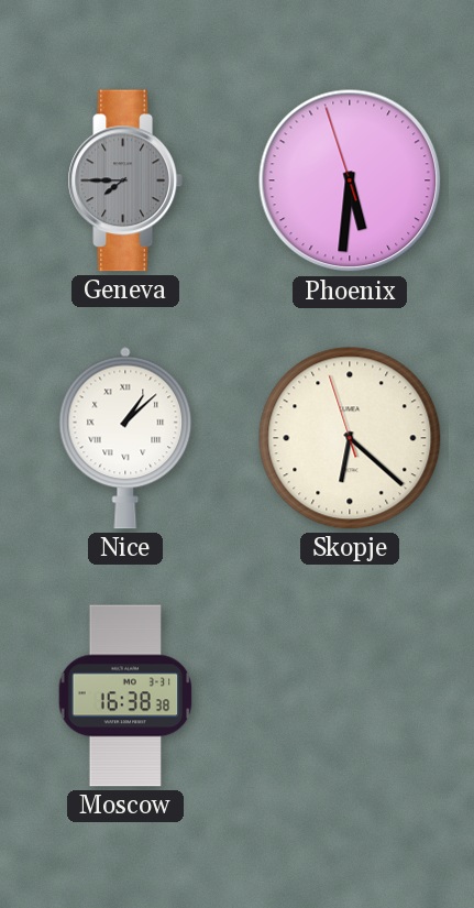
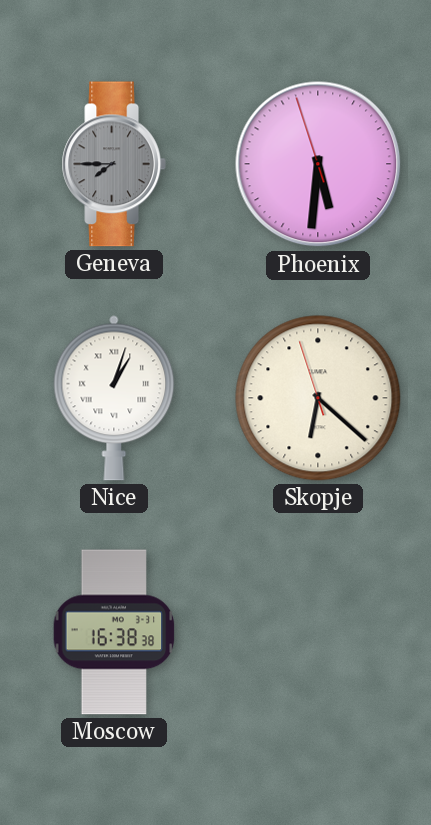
Nice: 1:08 -> 1:03
